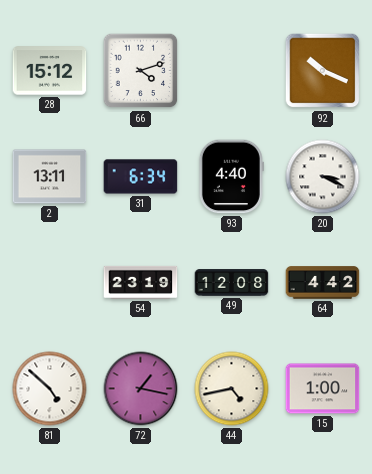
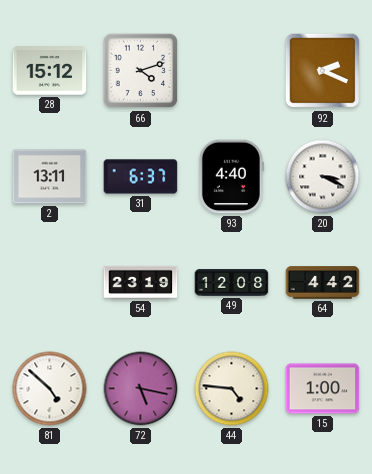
92: 10:19 -> 2:19
31: 6:34 -> 6:37
72: 1:17 -> 5:17
44: 4:43 -> 4:46
